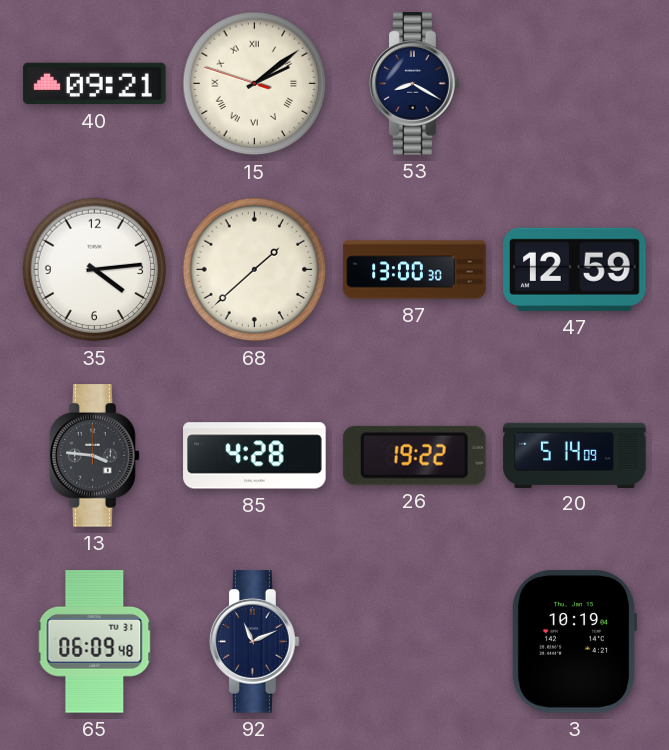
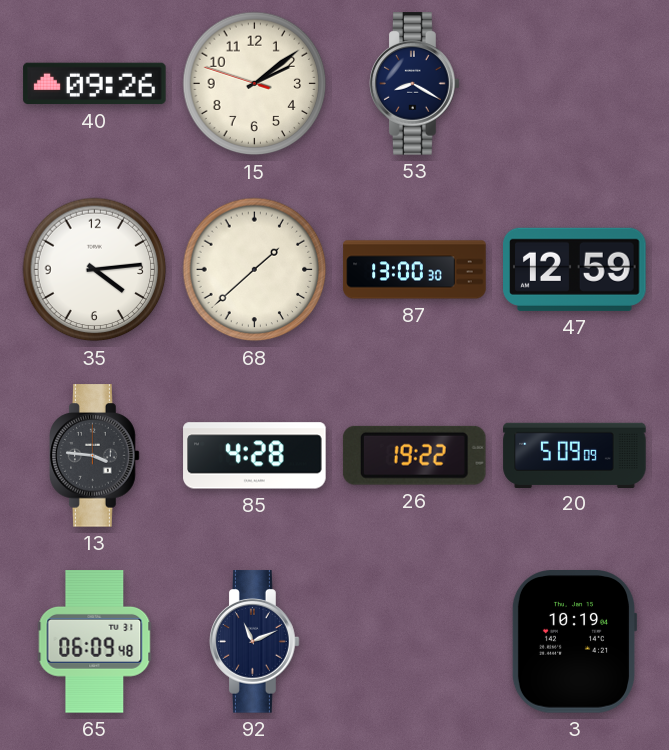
40: 09:21 -> 09:26
15 numerals: Roman -> Arabic
20: 5:14 -> 5:09
